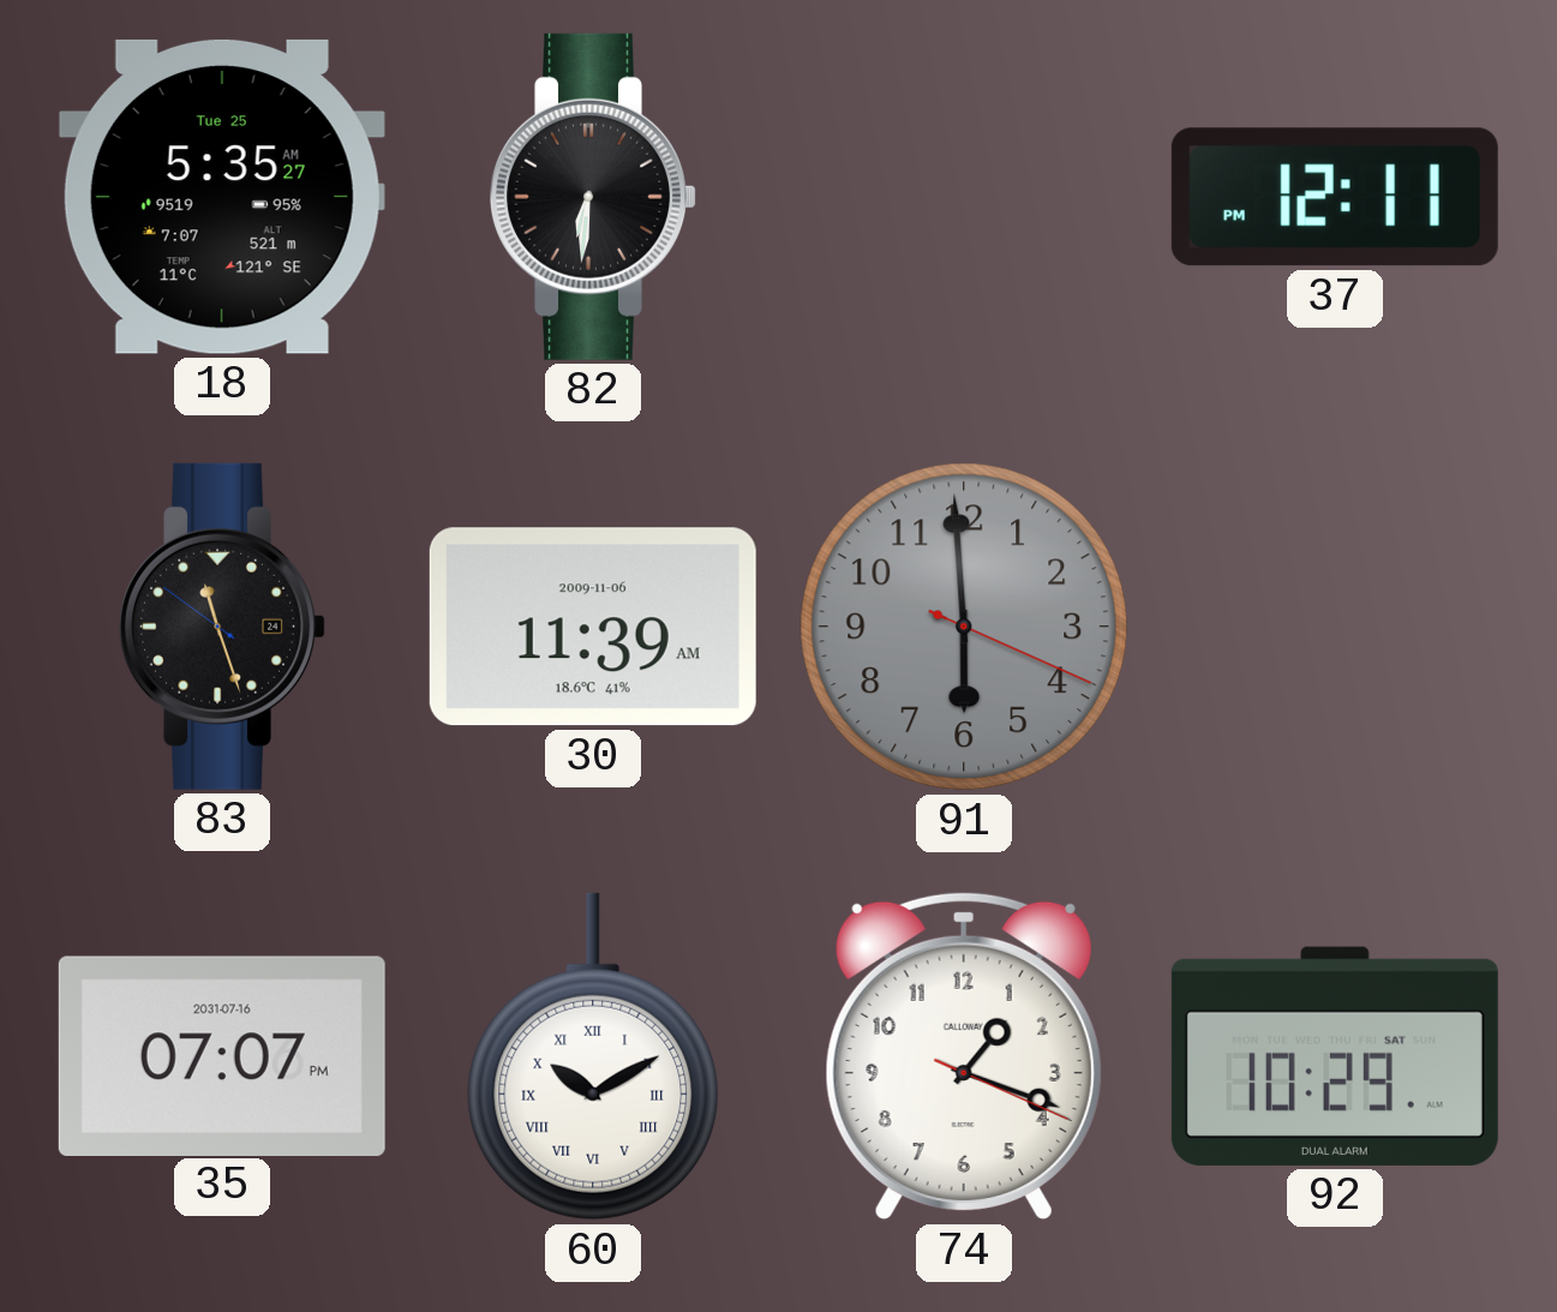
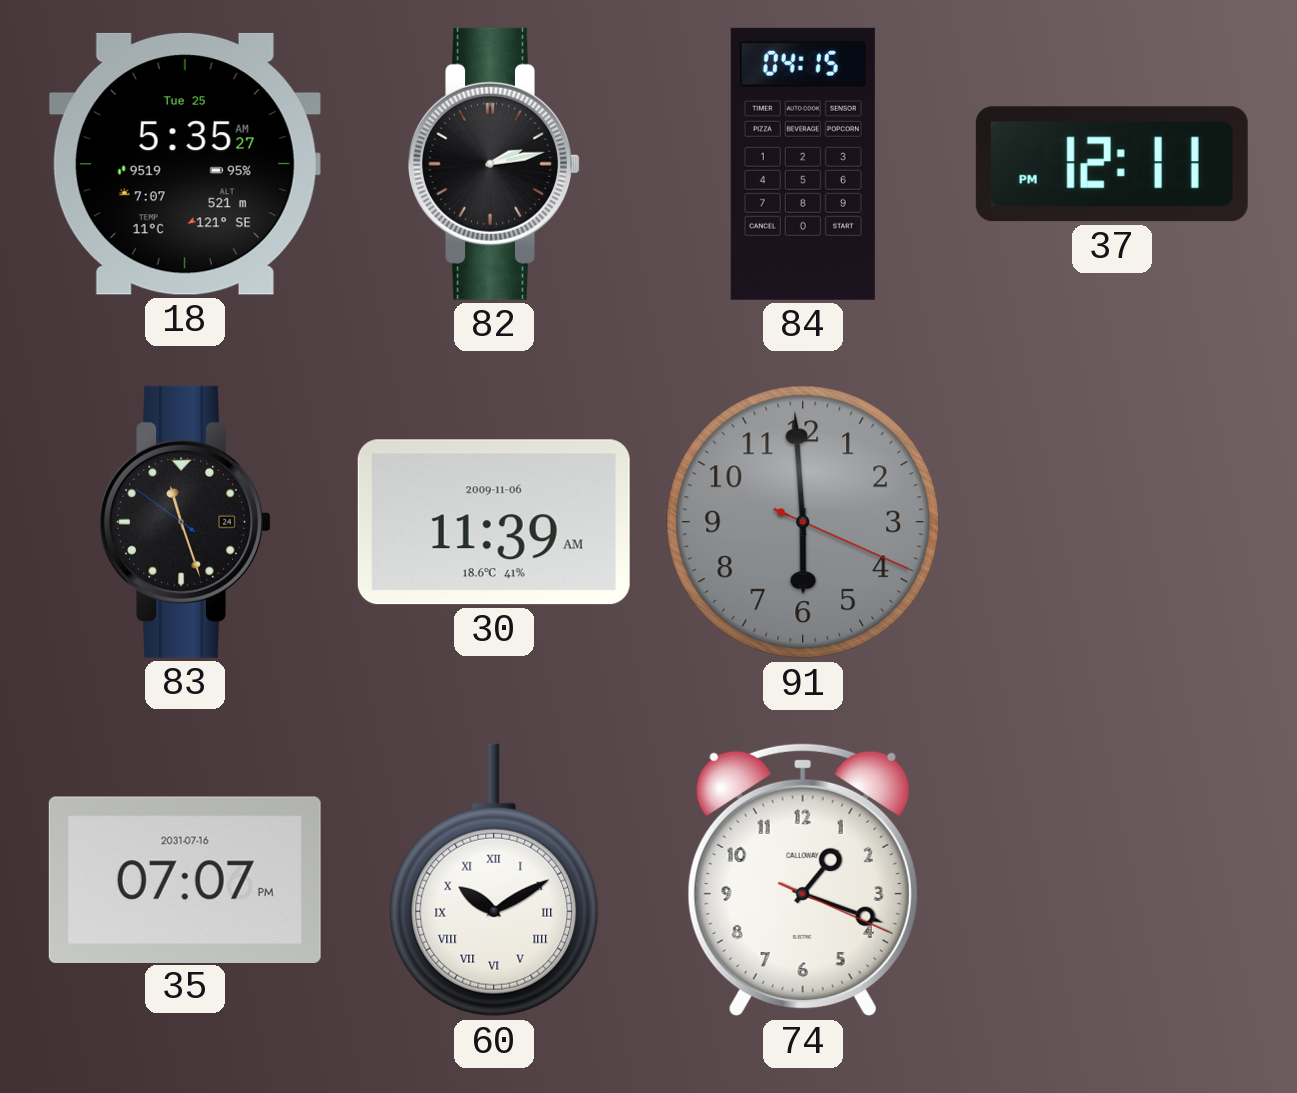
82: 6:31 -> 2:13
84: none -> 04:15
92: 10:29 -> none
